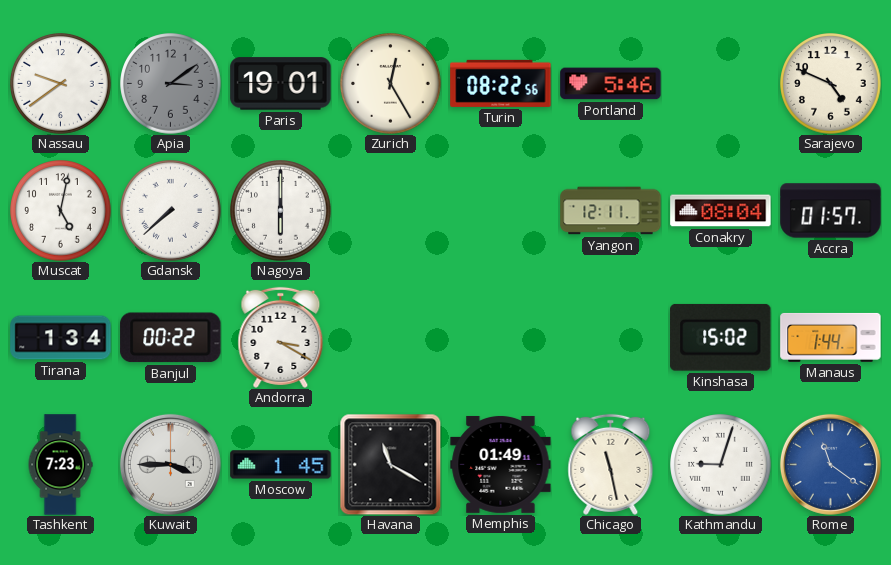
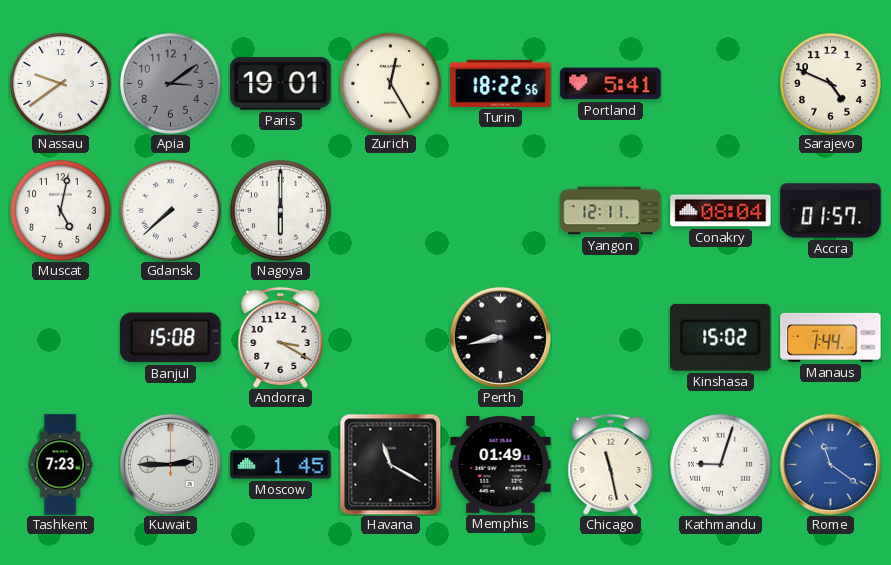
Turin: 08:22 -> 18:22
Portland: 5:46 -> 5:41
Tirana: 1:34 -> none
Banjul: 00:22 -> 15:08
Perth: none -> 8:43
Kuwait: 3:45 -> 2:45
